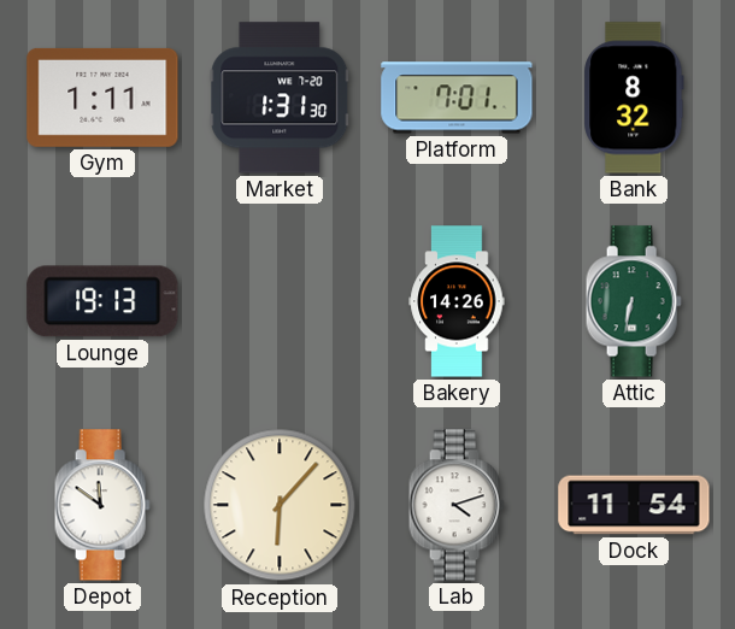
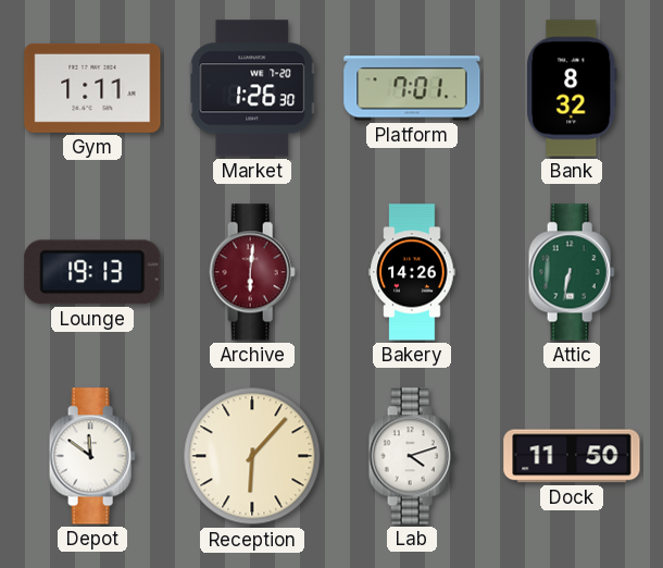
Market: 1:31 -> 1:26
Archive: none -> 6:01
Dock: 11:54 -> 11:50
